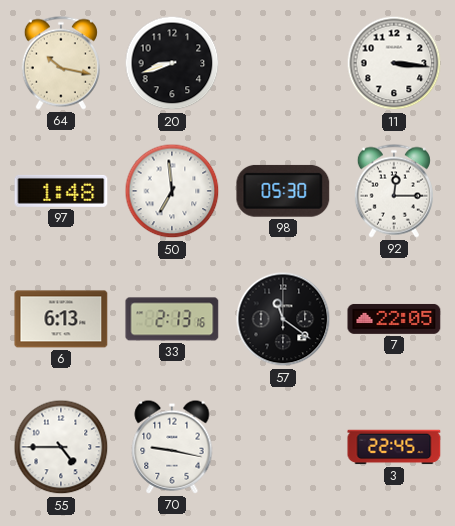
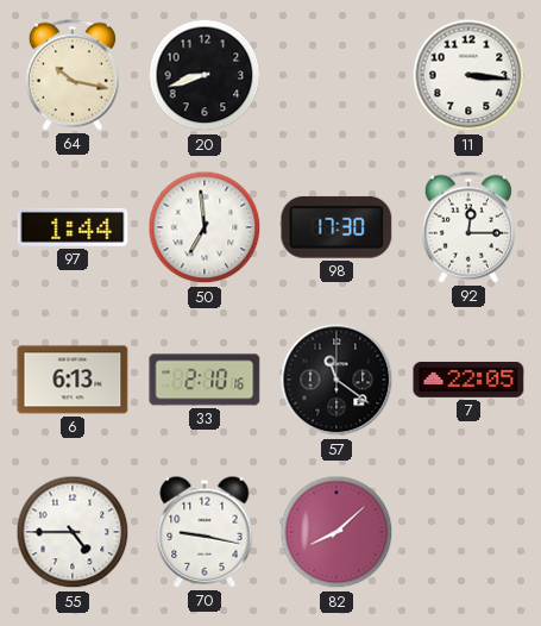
97: 1:48 -> 1:44
98: 05:30 -> 17:30
33: 2:13 -> 2:10
82: none -> 8:08
3: 22:45 -> none
